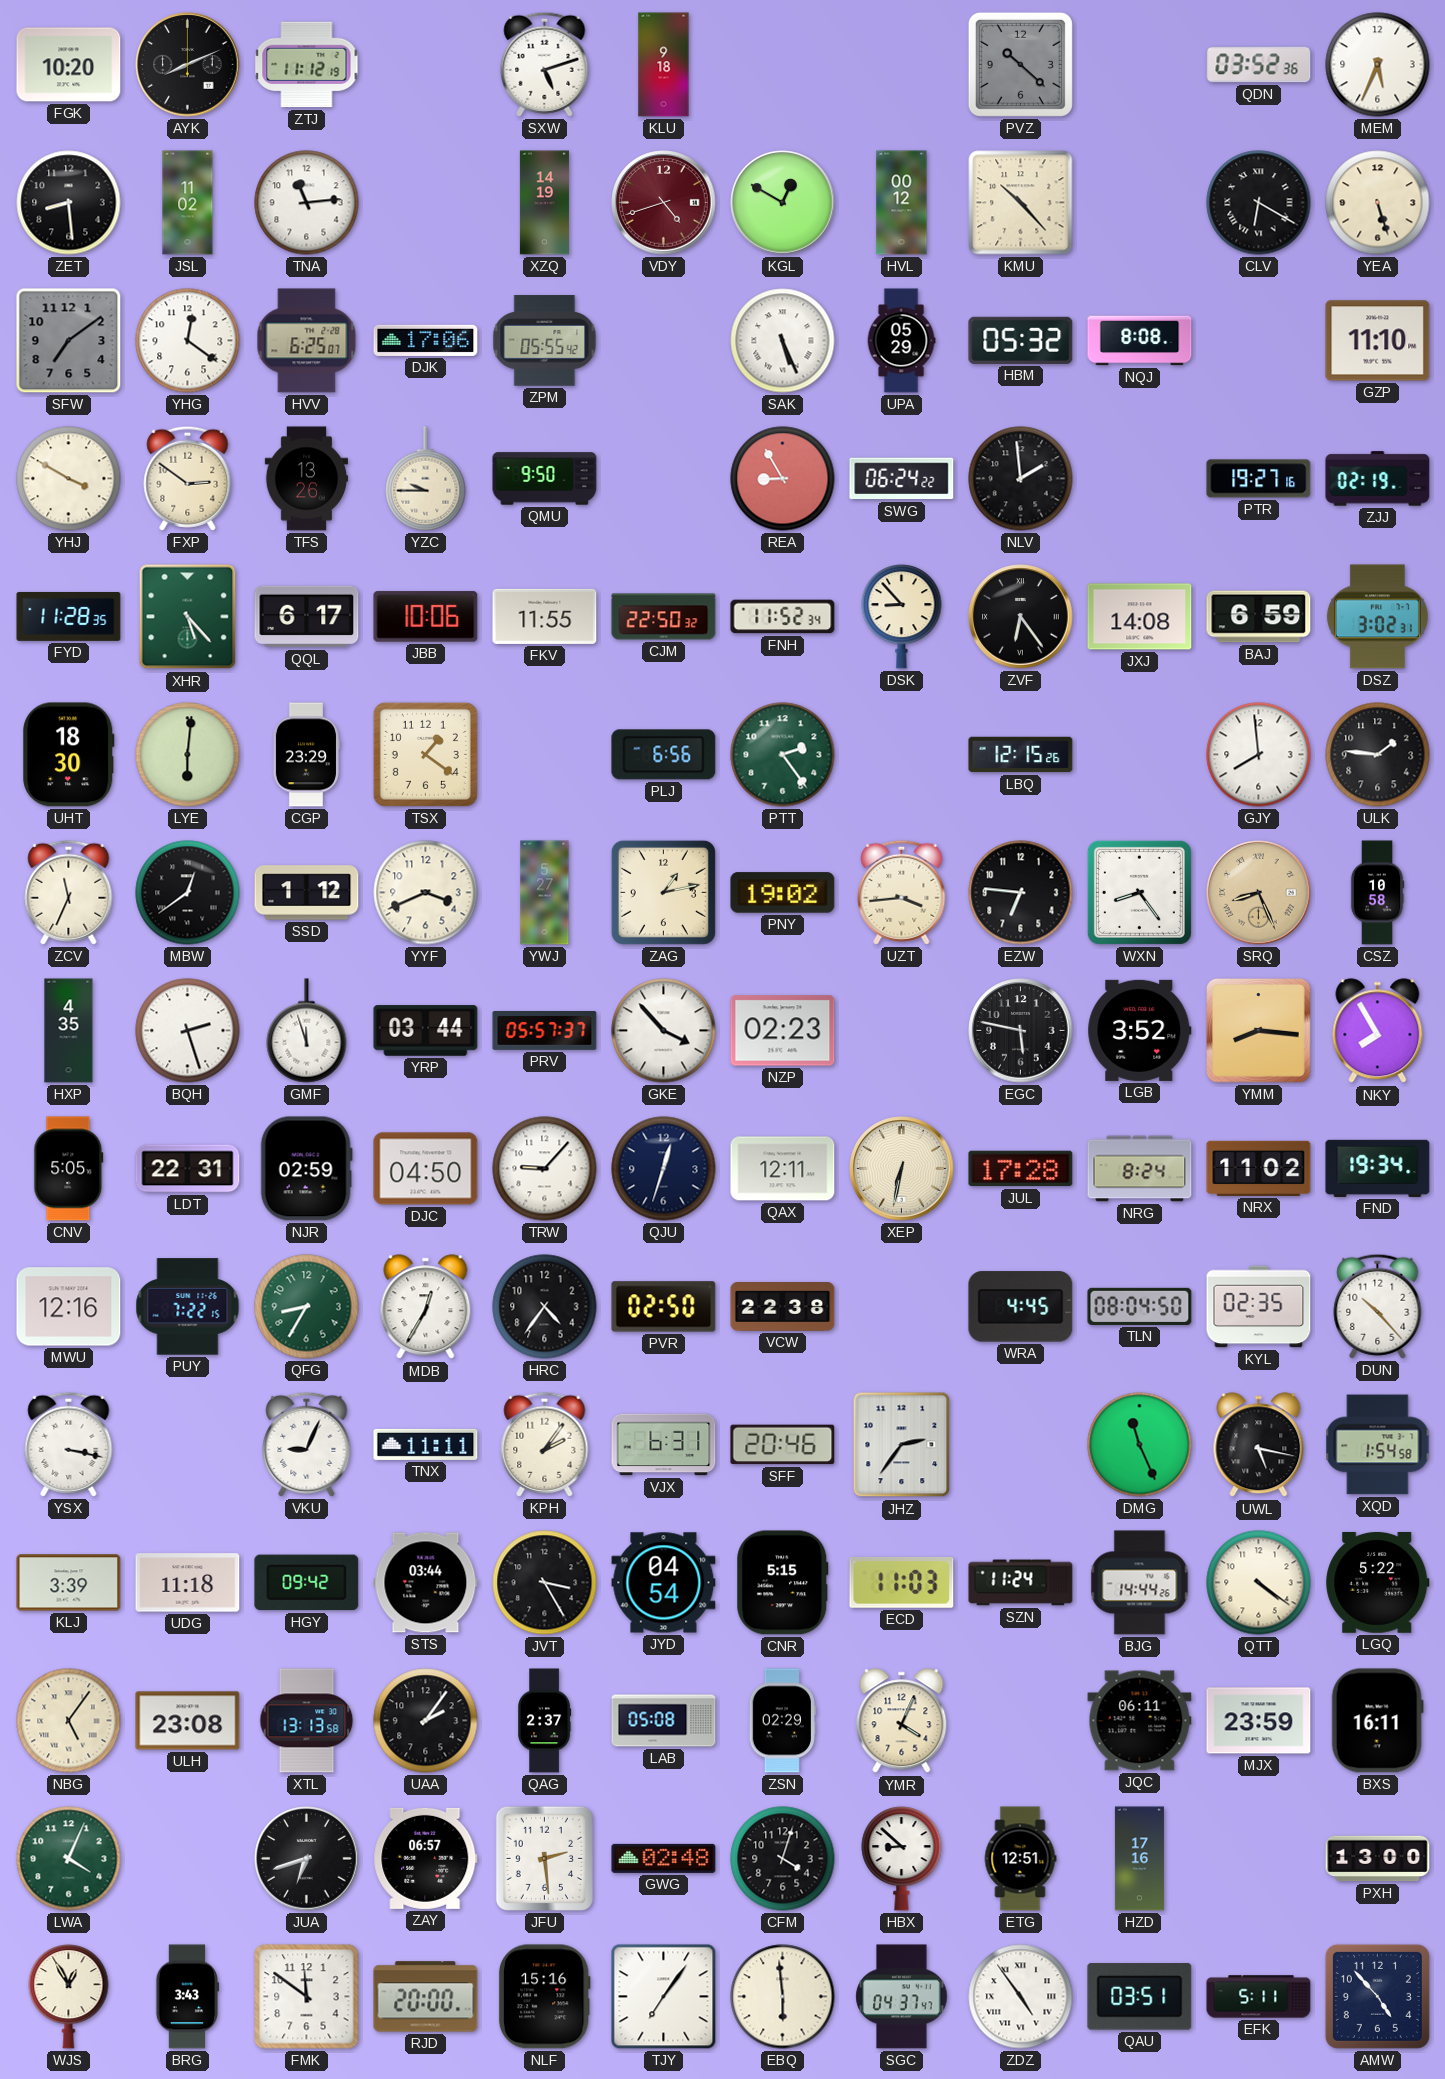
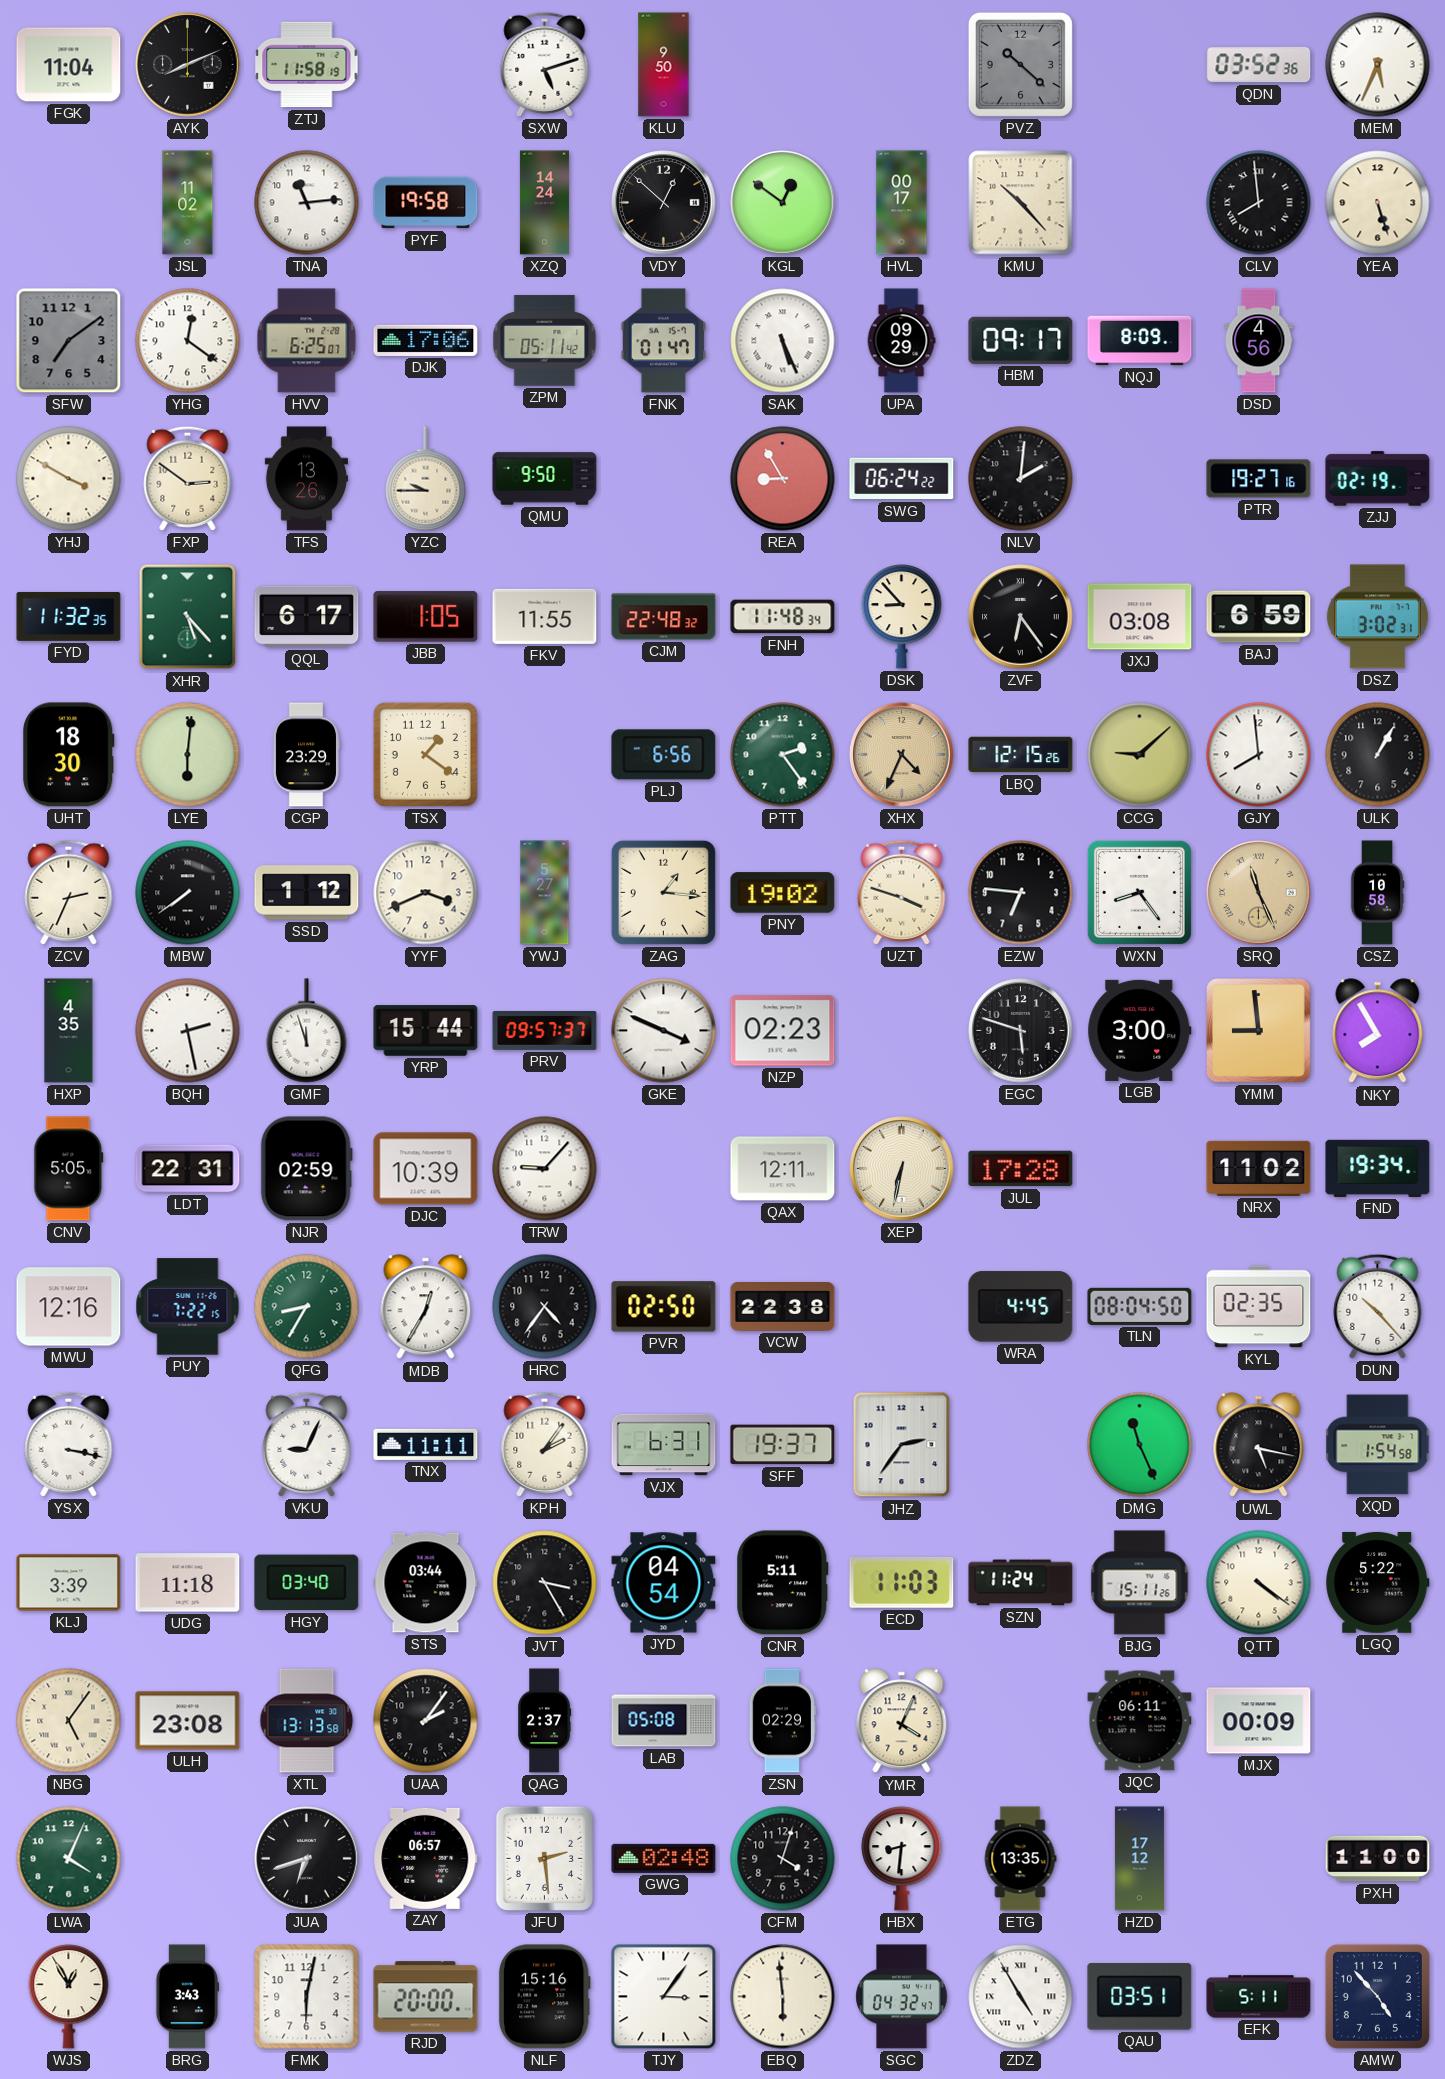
FGK: 10:20 -> 11:04
ZTJ: 11:12 -> 11:58
KLU: 9:18 -> 9:50
ZET: 8:29 -> none
PYF: none -> 19:58
XZQ: 14:19 -> 14:24
VDY: 4:42 -> 12:52
VDY dial: burgundy -> black
KGL: 12:50 -> 12:51
HVL: 00:12 -> 00:17
CLV: 6:20 -> 7:59
ZPM: 05:55 -> 05:11
FNK: none -> 01:47
UPA: 05:29 -> 09:29
HBM: 05:32 -> 09:17
NQJ: 8:08 -> 8:09
DSD: none -> 4:56
GZP: 11:10 -> none
NLV: 1:59 -> 2:01
FYD: 11:28 -> 11:32
JBB: 10:06 -> 1:05
CJM: 22:50 -> 22:48
FNH: 11:52 -> 11:48
JXJ: 14:08 -> 03:08
XHX: none -> 4:34
CCG: none -> 9:08
ULK: 1:46 -> 1:05
ZCV: 11:34 -> 2:34
MBW: 12:39 -> 7:39
ZAG: 1:13 -> 1:16
UZT: 3:44 -> 3:48
SRQ: 8:26 -> 11:26
BQH: 2:27 -> 2:28
YRP: 03:44 -> 15:44
PRV: 05:57 -> 09:57
GKE: 3:53 -> 3:49
EGC: 5:47 -> 5:48
LGB: 3:52 -> 3:00
YMM: 8:16 -> 8:59
DJC: 04:50 -> 10:39
QJU: 12:33 -> none
NRG: 8:24 -> none
SFF: 20:46 -> 19:37
HGY: 09:42 -> 03:40
CNR: 5:15 -> 5:11
BJG: 14:44 -> 15:11
MJX: 23:59 -> 00:09
BXS: 16:11 -> none
HBX: 8:52 -> 8:31
ETG: 12:51 -> 13:35
HZD: 17:16 -> 17:12
PXH: 13:00 -> 11:00
FMK: 11:51 -> 6:02
TJY: 7:06 -> 3:06
SGC: 04:37 -> 04:32
ZDZ: 4:54 -> 4:55
